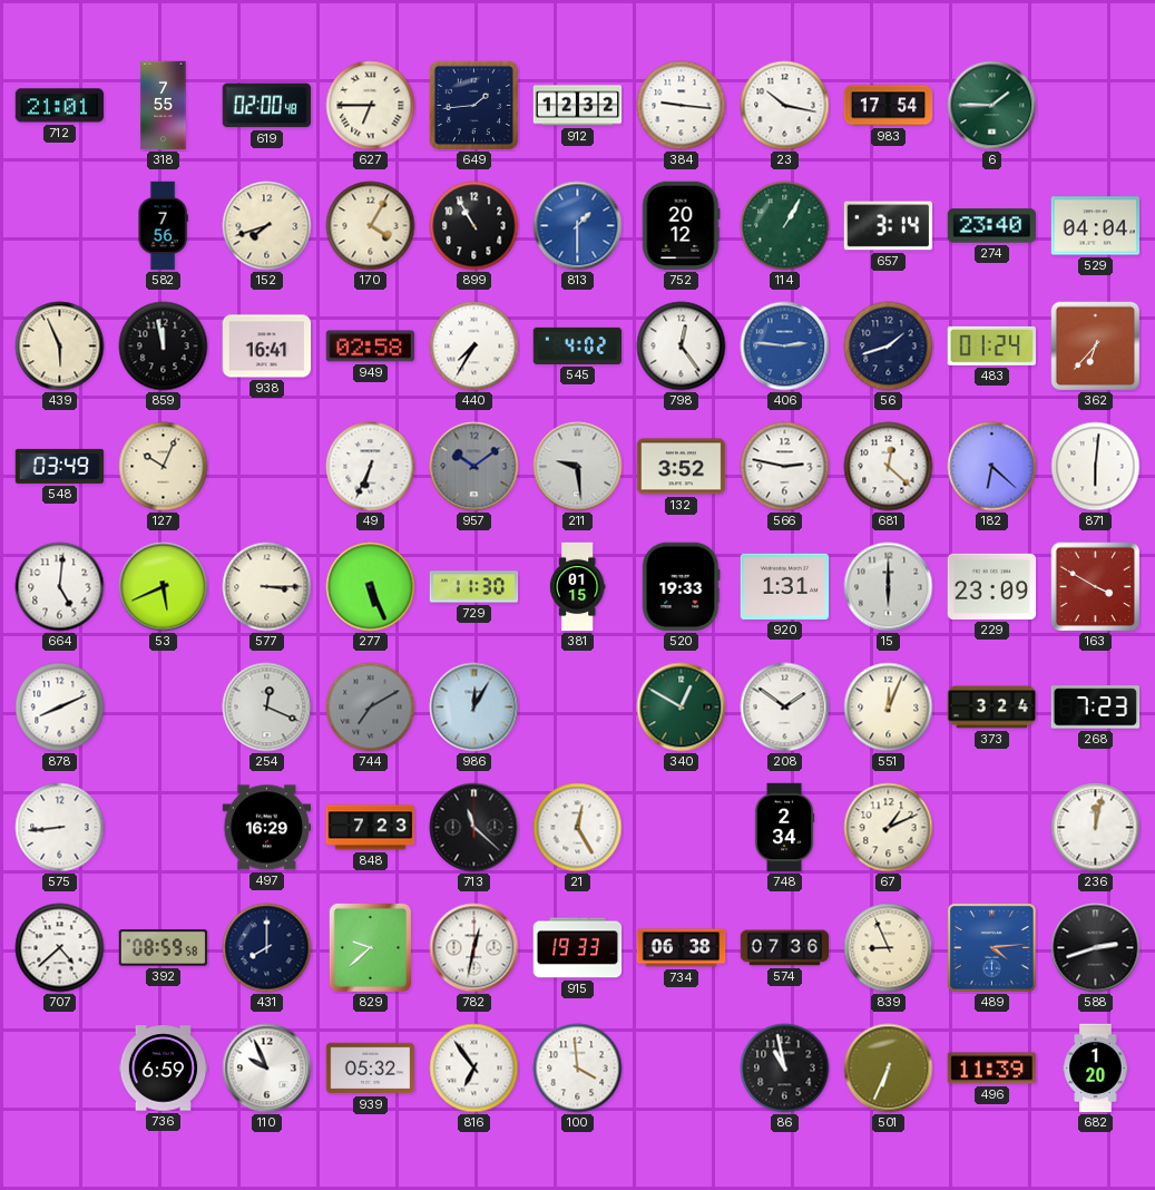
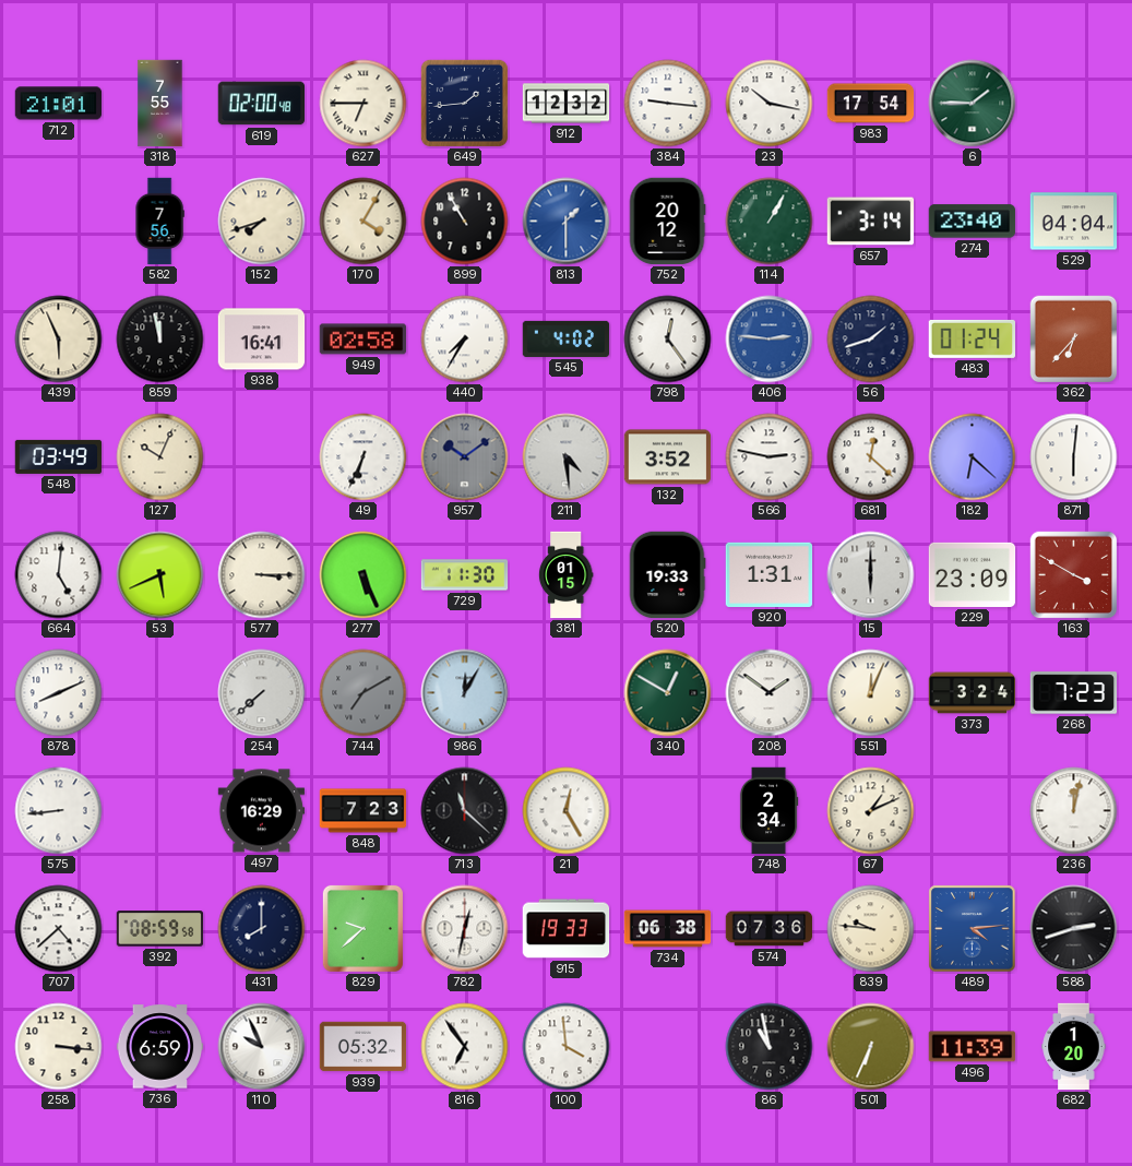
211: 9:29 -> 4:29
254: 12:19 -> 7:38
839: 8:56 -> 9:46
258: none -> 3:16
